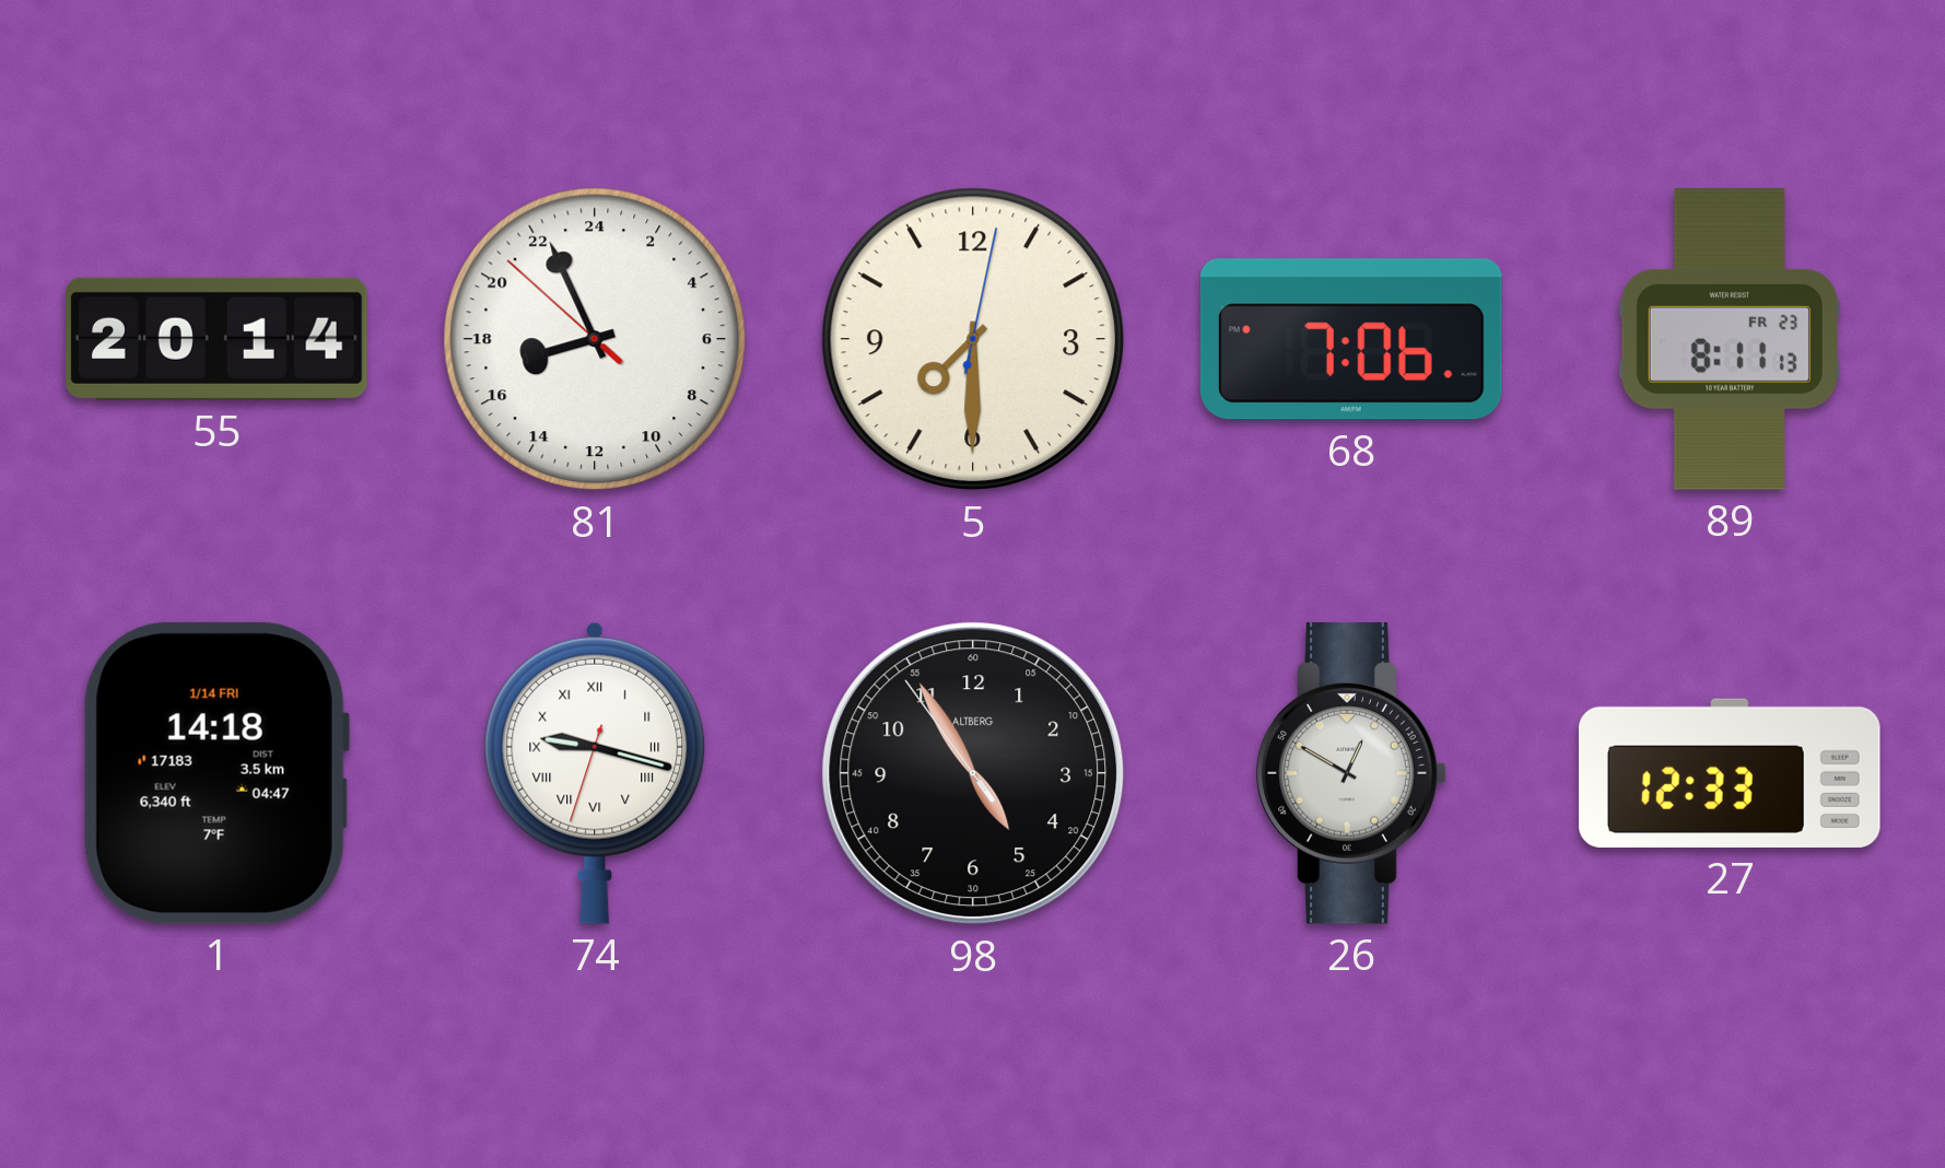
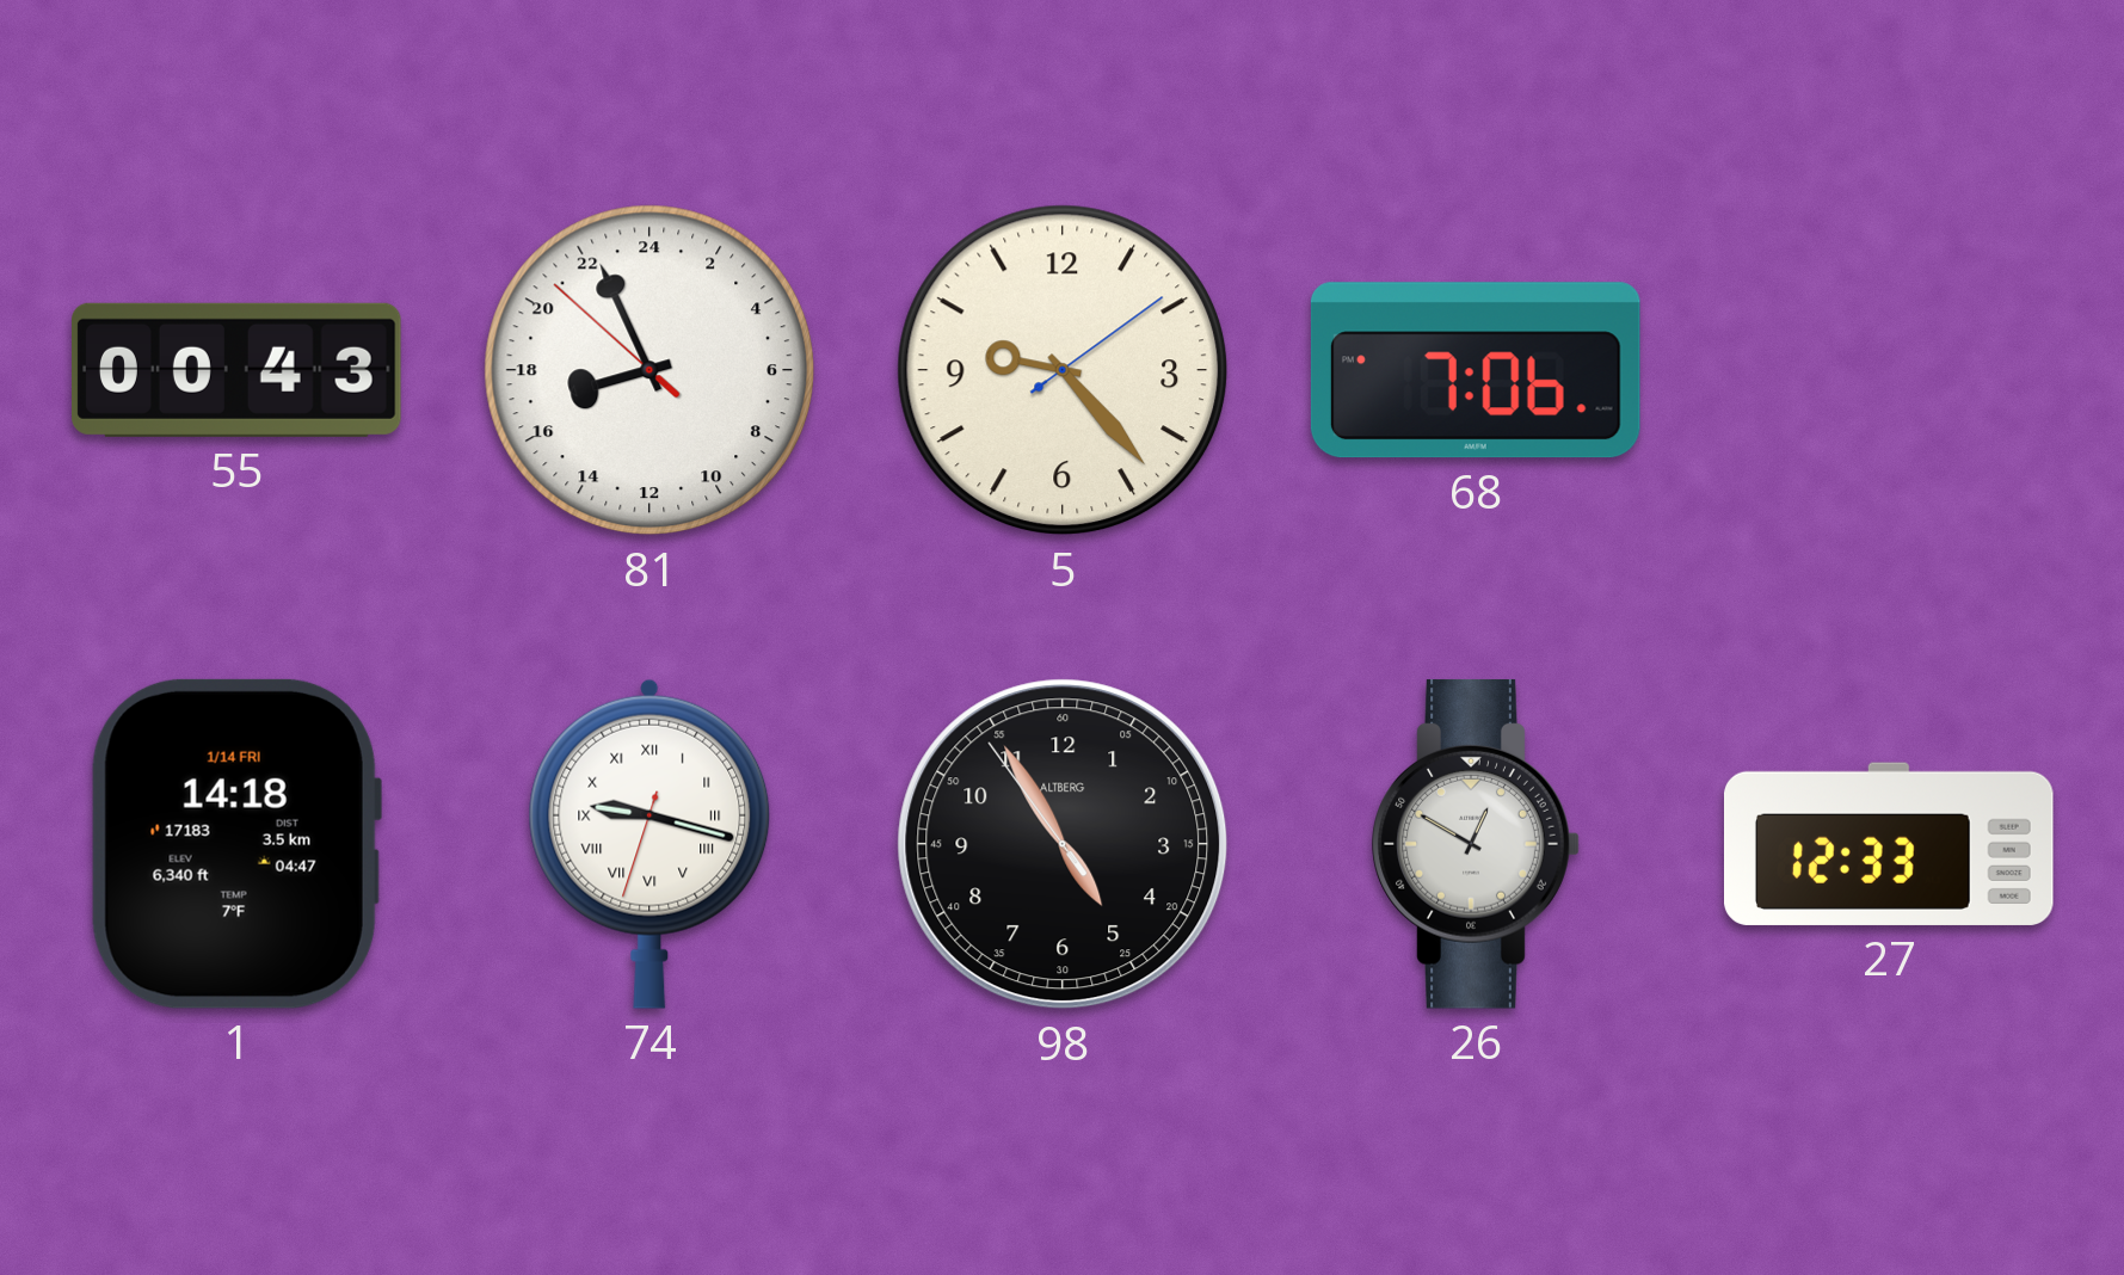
55: 20:14 -> 00:43
5: 7:30 -> 9:23
89: 8:11 -> none
